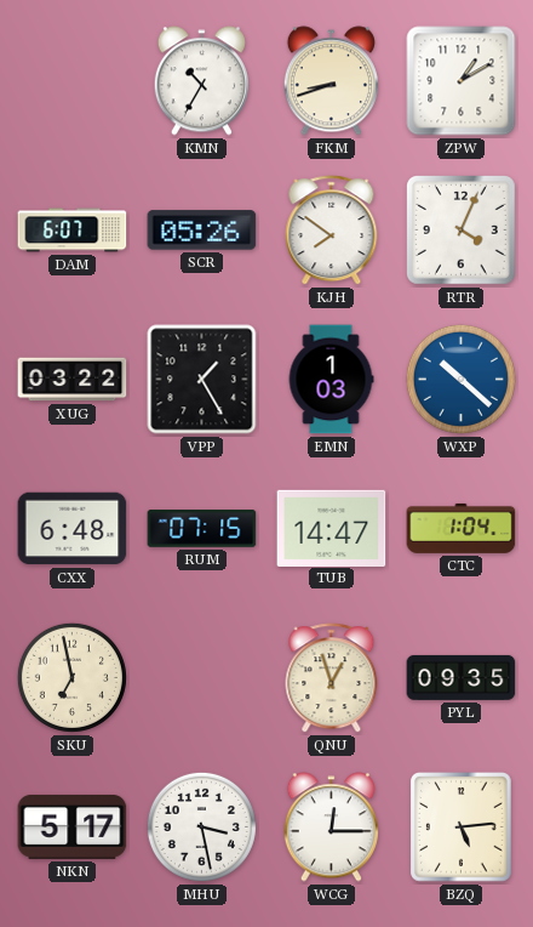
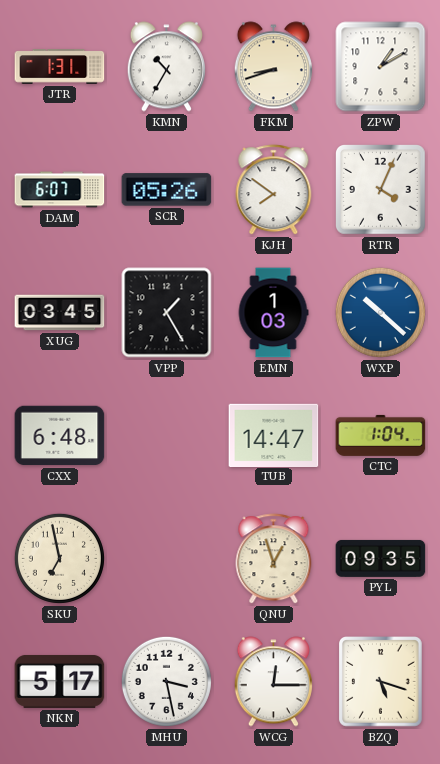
JTR: none -> 1:31
XUG: 03:22 -> 03:45
RUM: 07:15 -> none
BZQ: 5:14 -> 5:18
